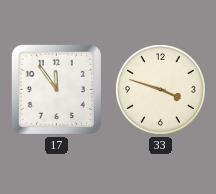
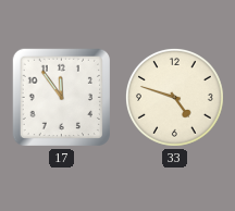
33: 3:48 -> 4:48
